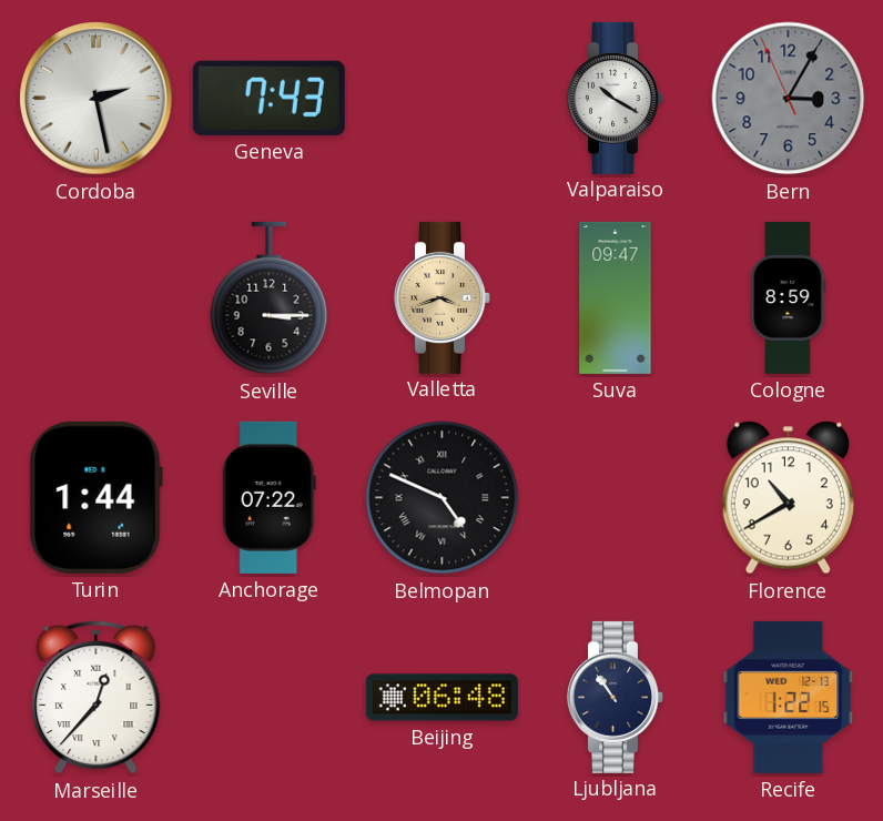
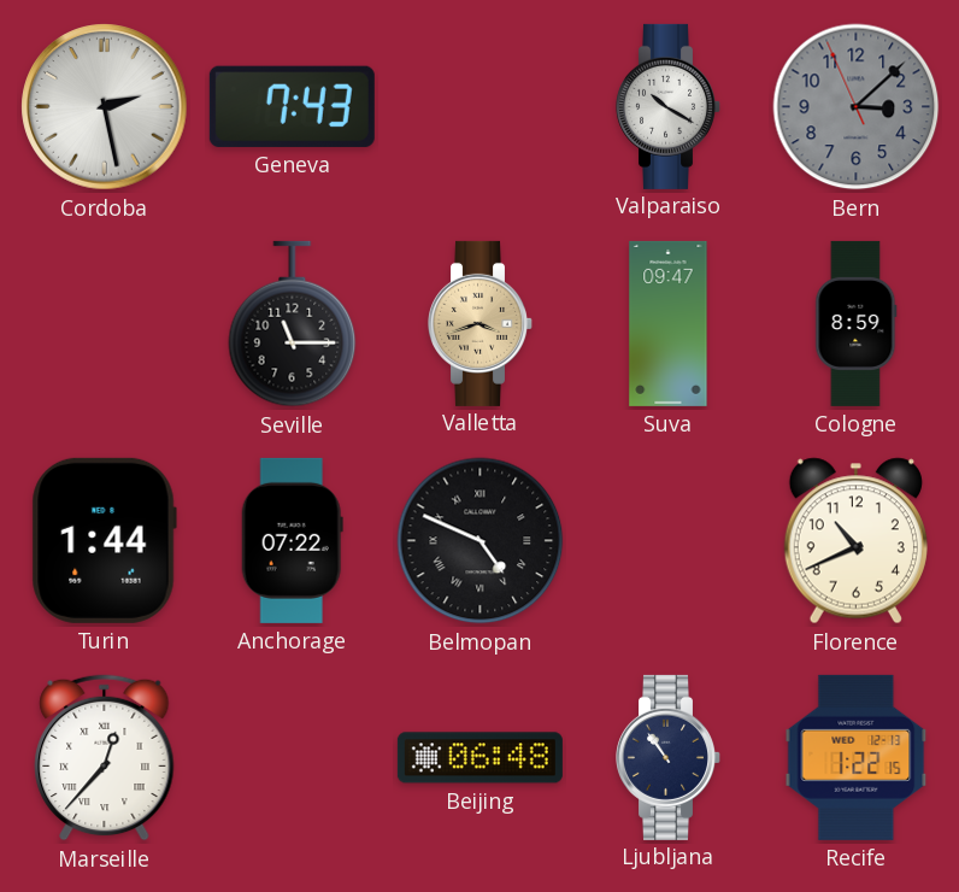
Bern: 3:04 -> 3:07
Seville: 3:15 -> 11:15
Florence: 10:40 -> 10:41
